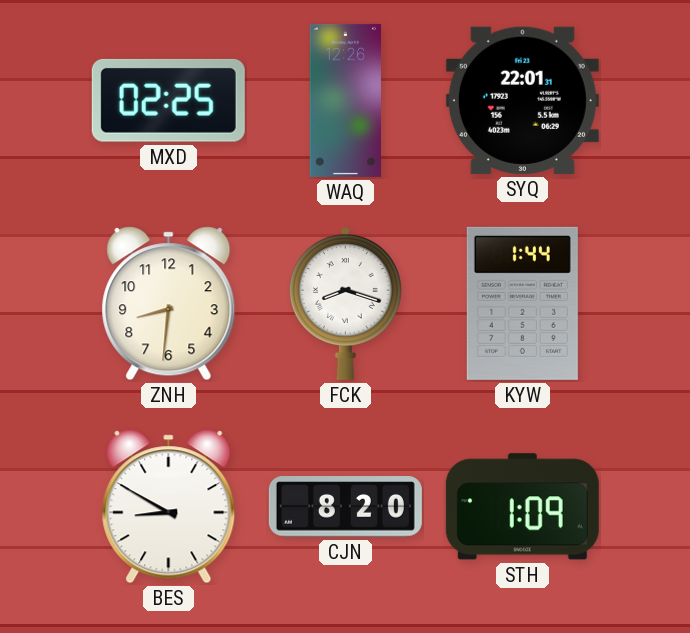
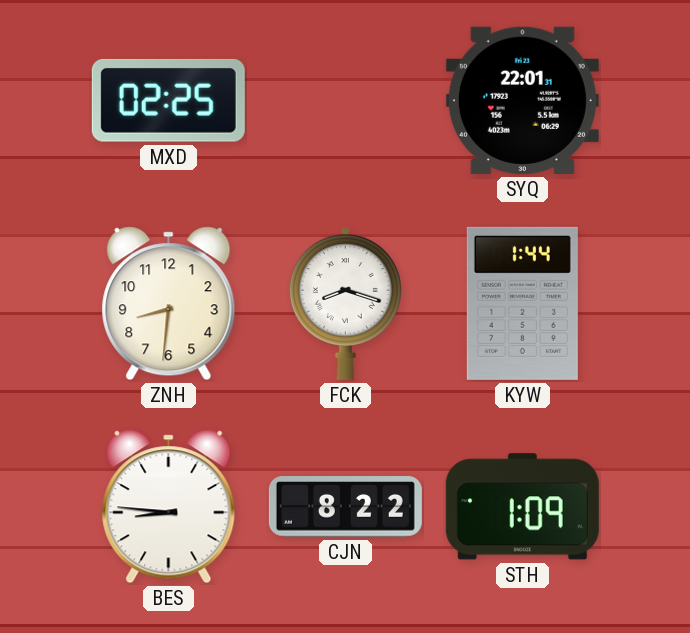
WAQ: 12:26 -> none
BES: 8:50 -> 8:46
CJN: 8:20 -> 8:22
